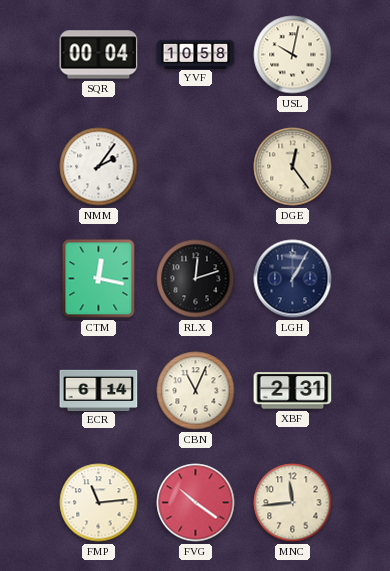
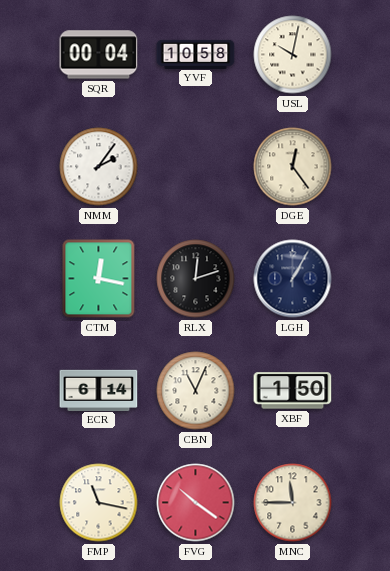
XBF: 2:31 -> 1:50
FMP: 11:14 -> 11:17
MNC: 11:44 -> 11:45
